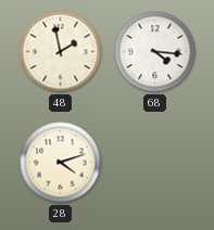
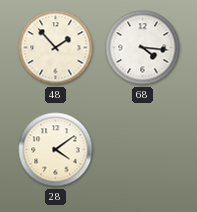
48: 1:58 -> 1:53
28: 4:12 -> 4:09
